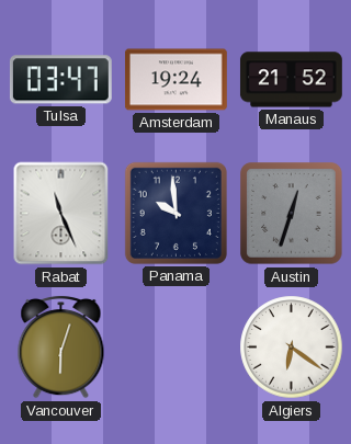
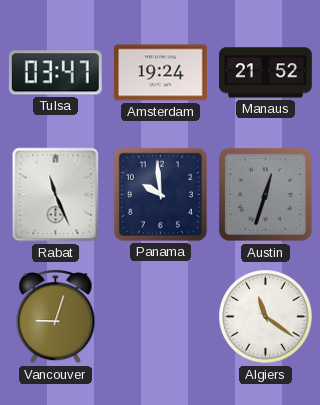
Vancouver: 6:03 -> 9:03
Algiers: 6:21 -> 11:21
